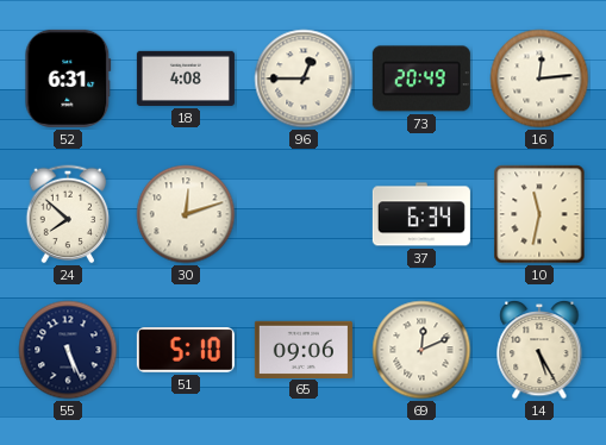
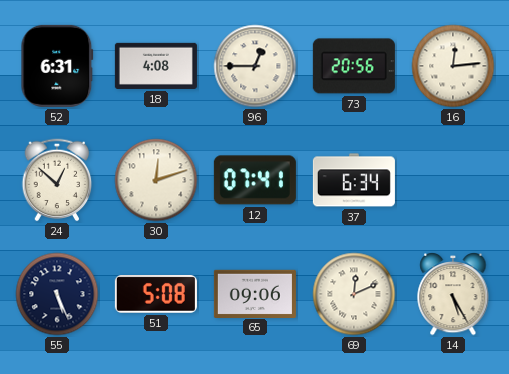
73: 20:49 -> 20:56
24: 7:52 -> 12:52
12: none -> 07:41
10: 11:32 -> none
51: 5:10 -> 5:08
